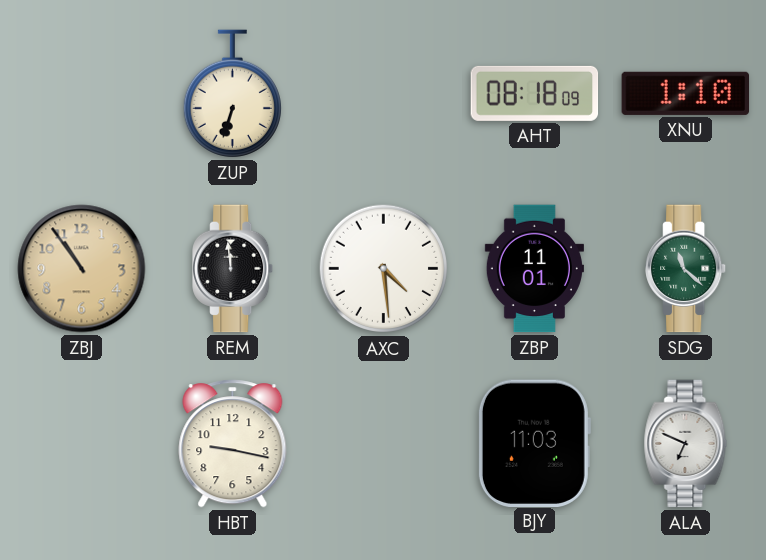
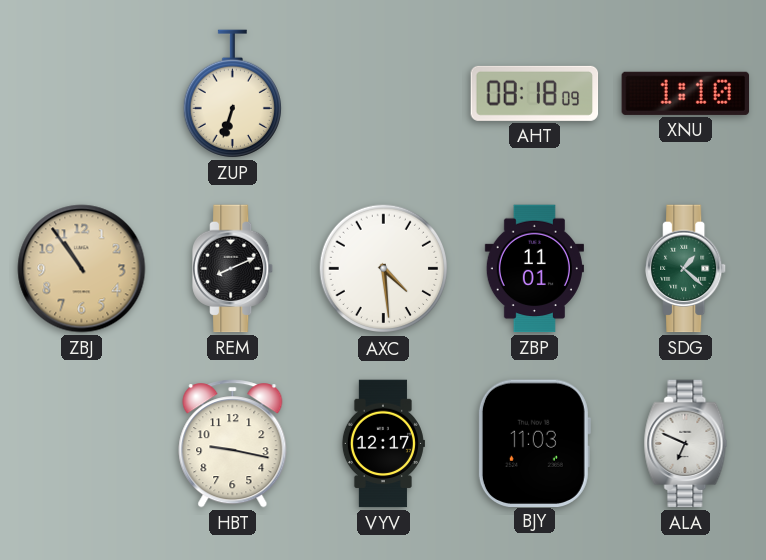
REM: 11:59 -> 8:11
SDG: 11:22 -> 1:22
VYV: none -> 12:17
